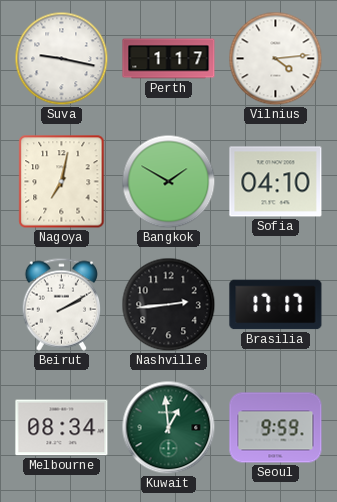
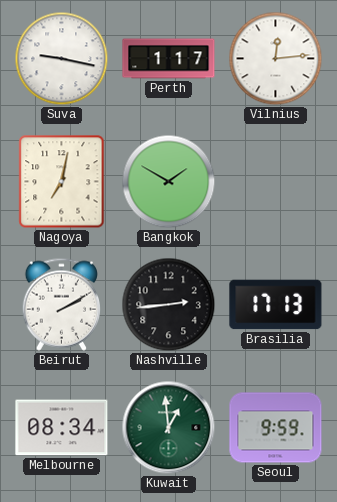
Vilnius: 4:14 -> 12:14
Sofia: 04:10 -> none
Brasilia: 17:17 -> 17:13
